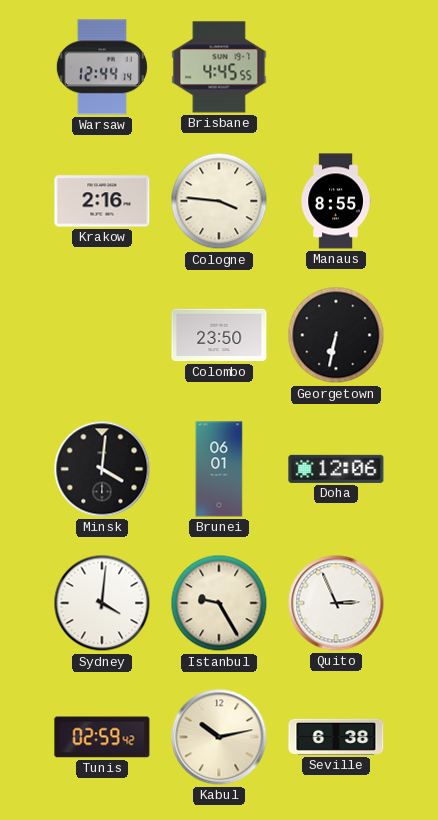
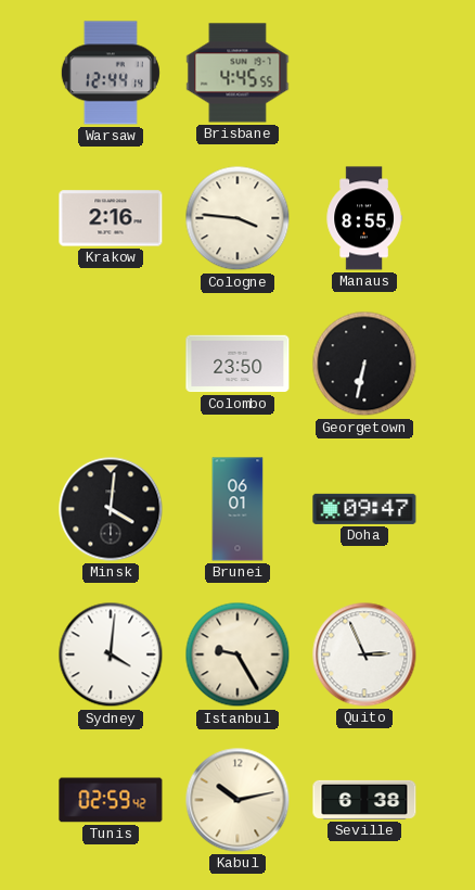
Doha: 12:06 -> 09:47
